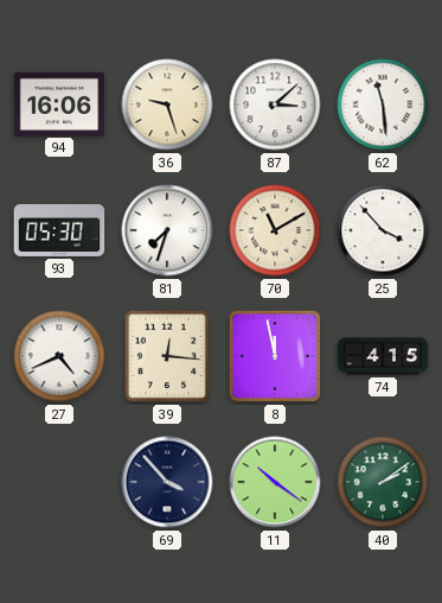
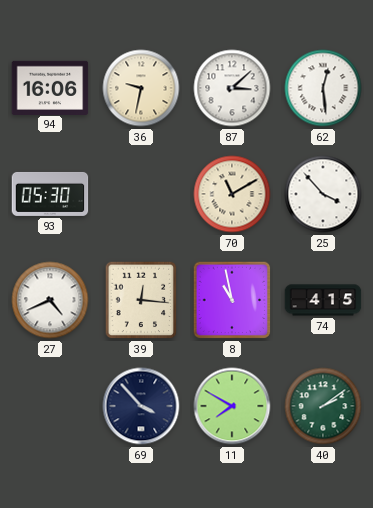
36: 9:27 -> 9:32
62: 11:29 -> 12:29
81: 7:33 -> none
8: 11:58 -> 10:58
11: 10:21 -> 7:50
